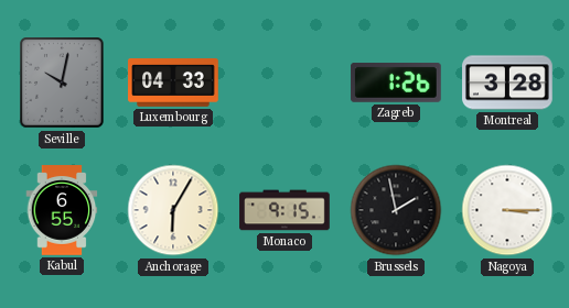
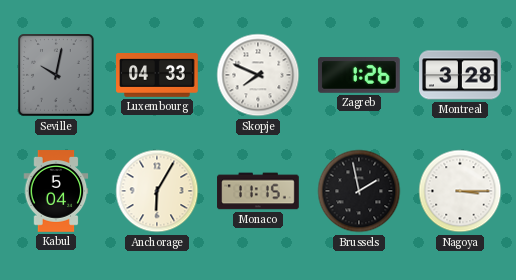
Skopje: none -> 7:49
Kabul: 6:55 -> 5:04
Monaco: 9:15 -> 11:15
